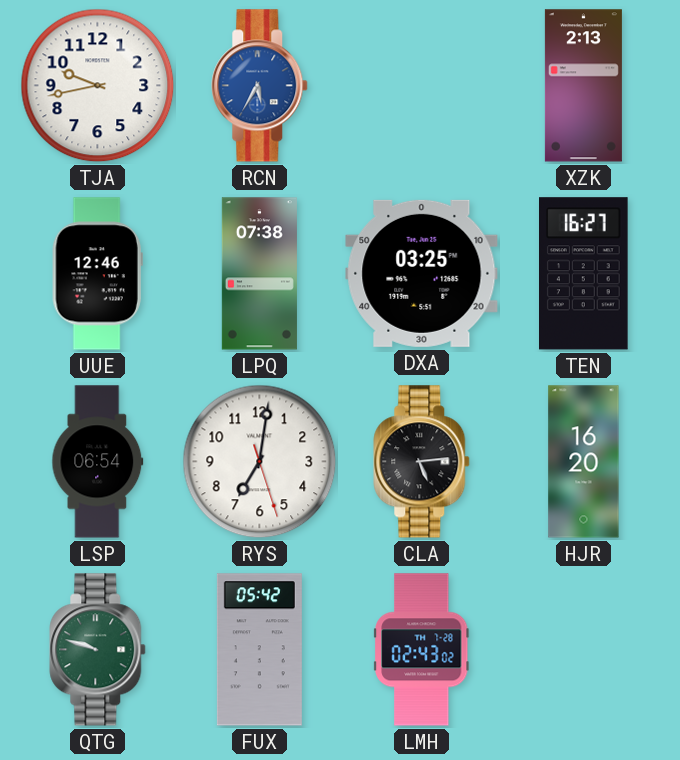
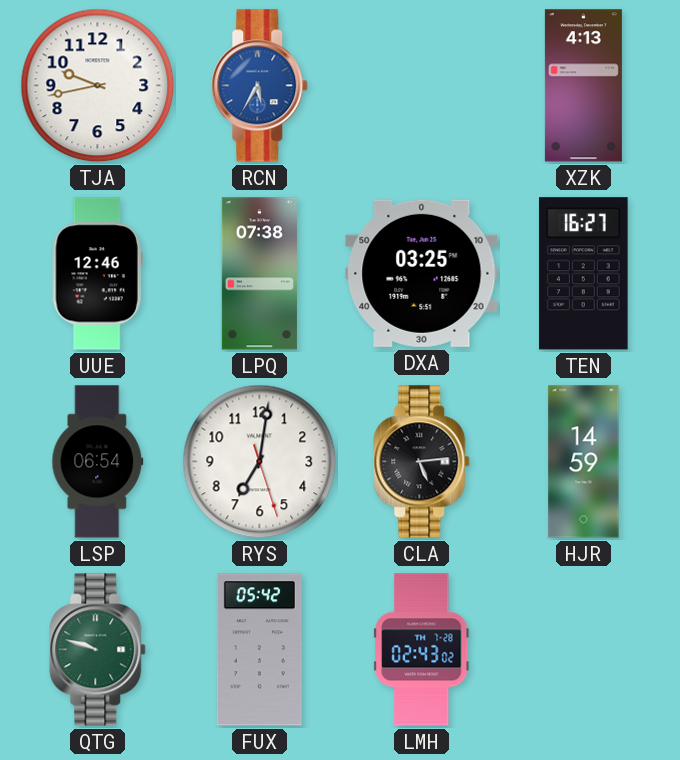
XZK: 2:13 -> 4:13
HJR: 16:20 -> 14:59
